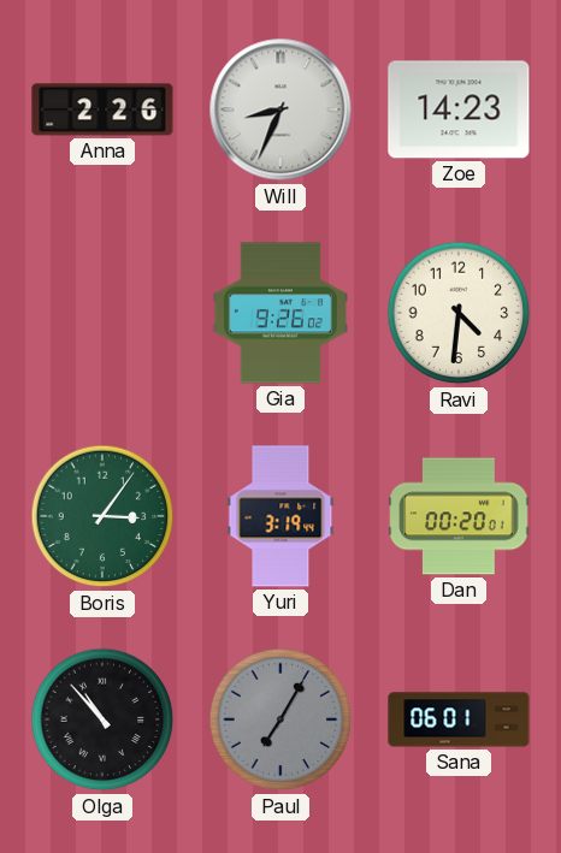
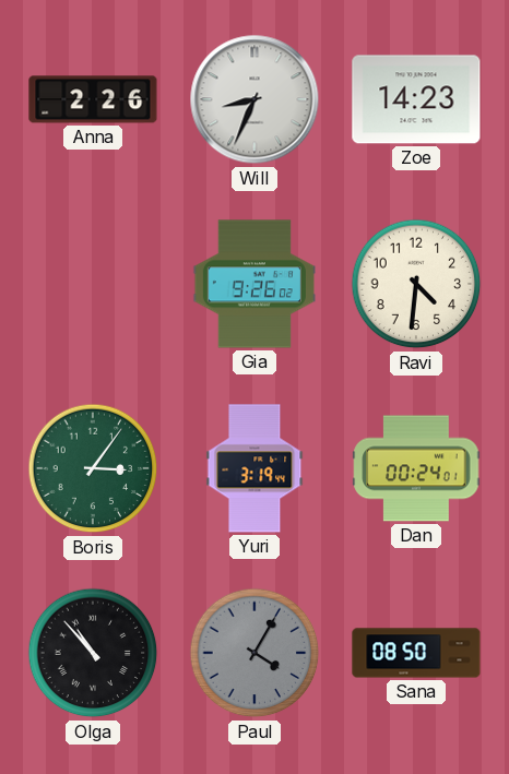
Dan: 00:20 -> 00:24
Paul: 7:05 -> 4:05
Sana: 06:01 -> 08:50
